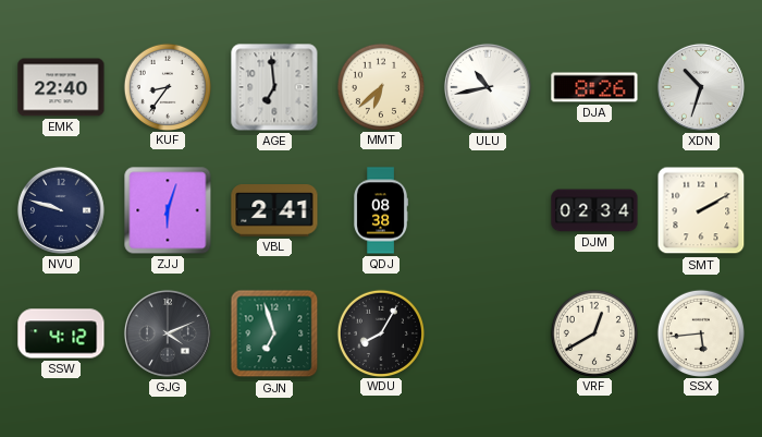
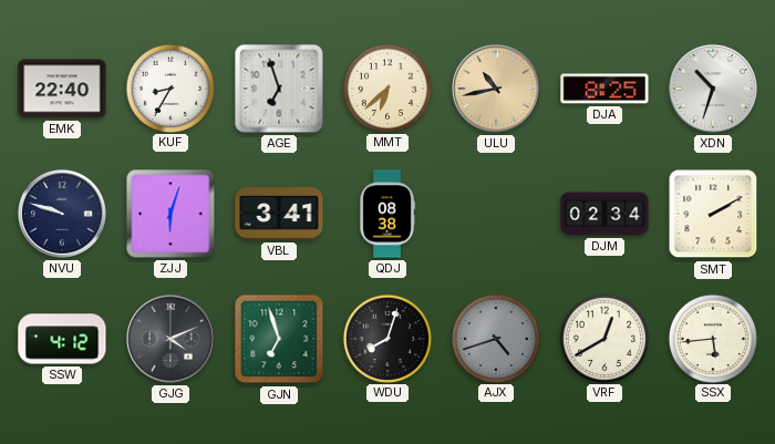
KUF: 8:36 -> 8:35
AGE: 6:59 -> 6:57
ULU dial: white -> champagne
DJA: 8:26 -> 8:25
VBL: 2:41 -> 3:41
WDU: 8:05 -> 8:03
AJX: none -> 4:42
